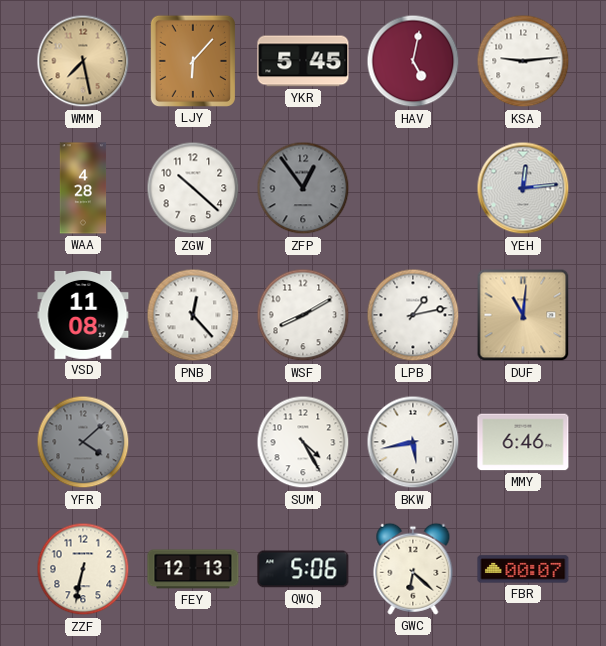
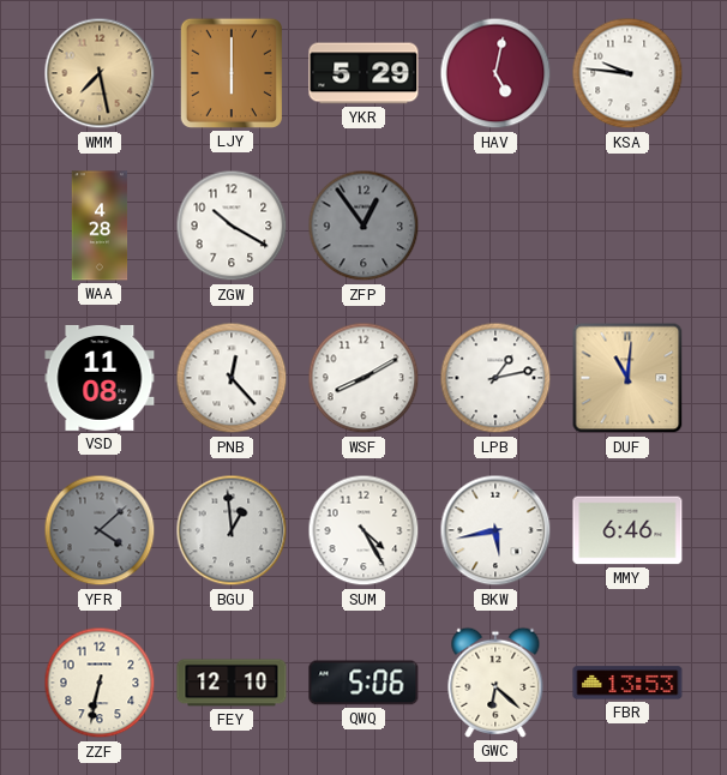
LJY: 6:07 -> 6:00
YKR: 5:45 -> 5:29
KSA: 9:14 -> 9:46
ZGW: 10:22 -> 10:20
YEH: 12:14 -> none
BGU: none -> 12:59
FEY: 12:13 -> 12:10
FBR: 00:07 -> 13:53
